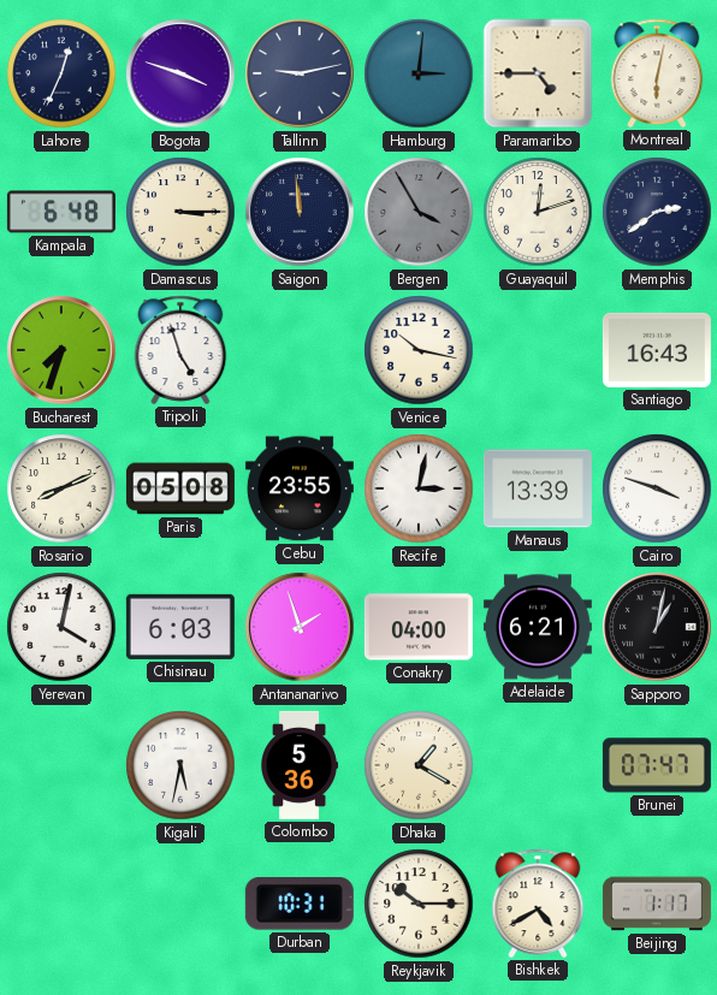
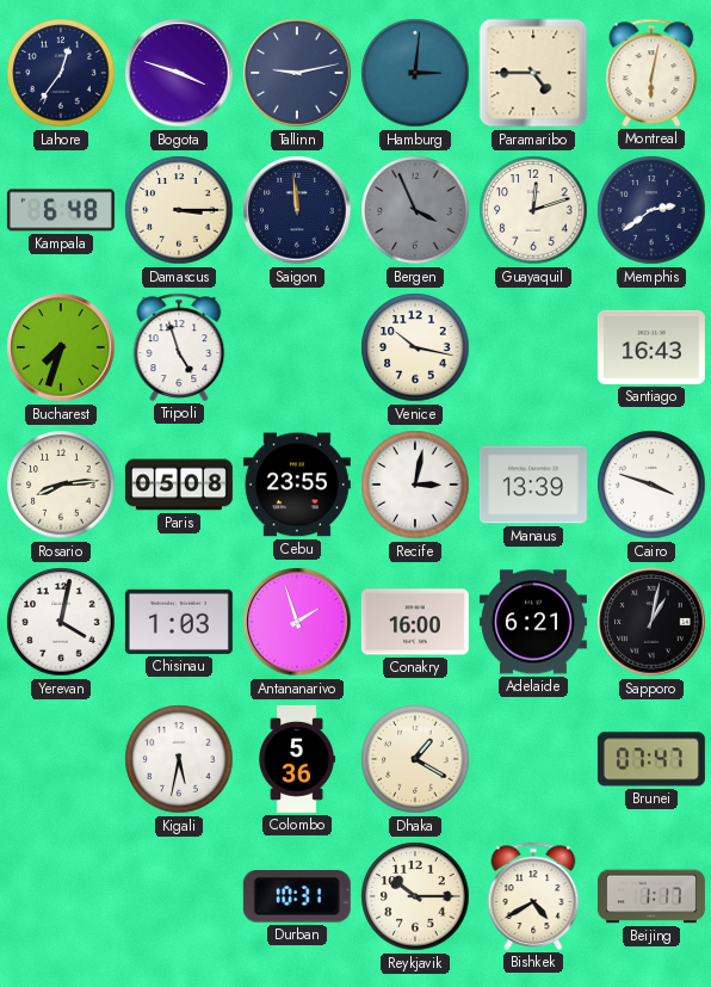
Lahore: 12:34 -> 12:36
Bergen: 3:55 -> 3:56
Rosario: 8:11 -> 8:14
Chisinau: 6:03 -> 1:03
Conakry: 04:00 -> 16:00
